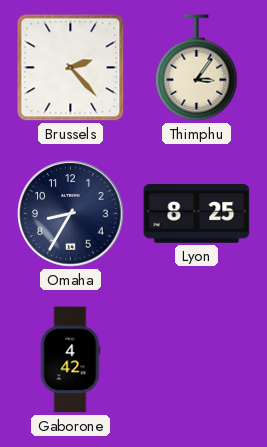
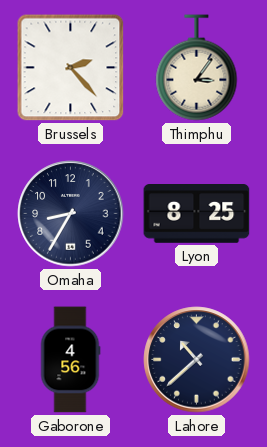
Gaborone: 4:42 -> 4:56
Lahore: none -> 10:38
